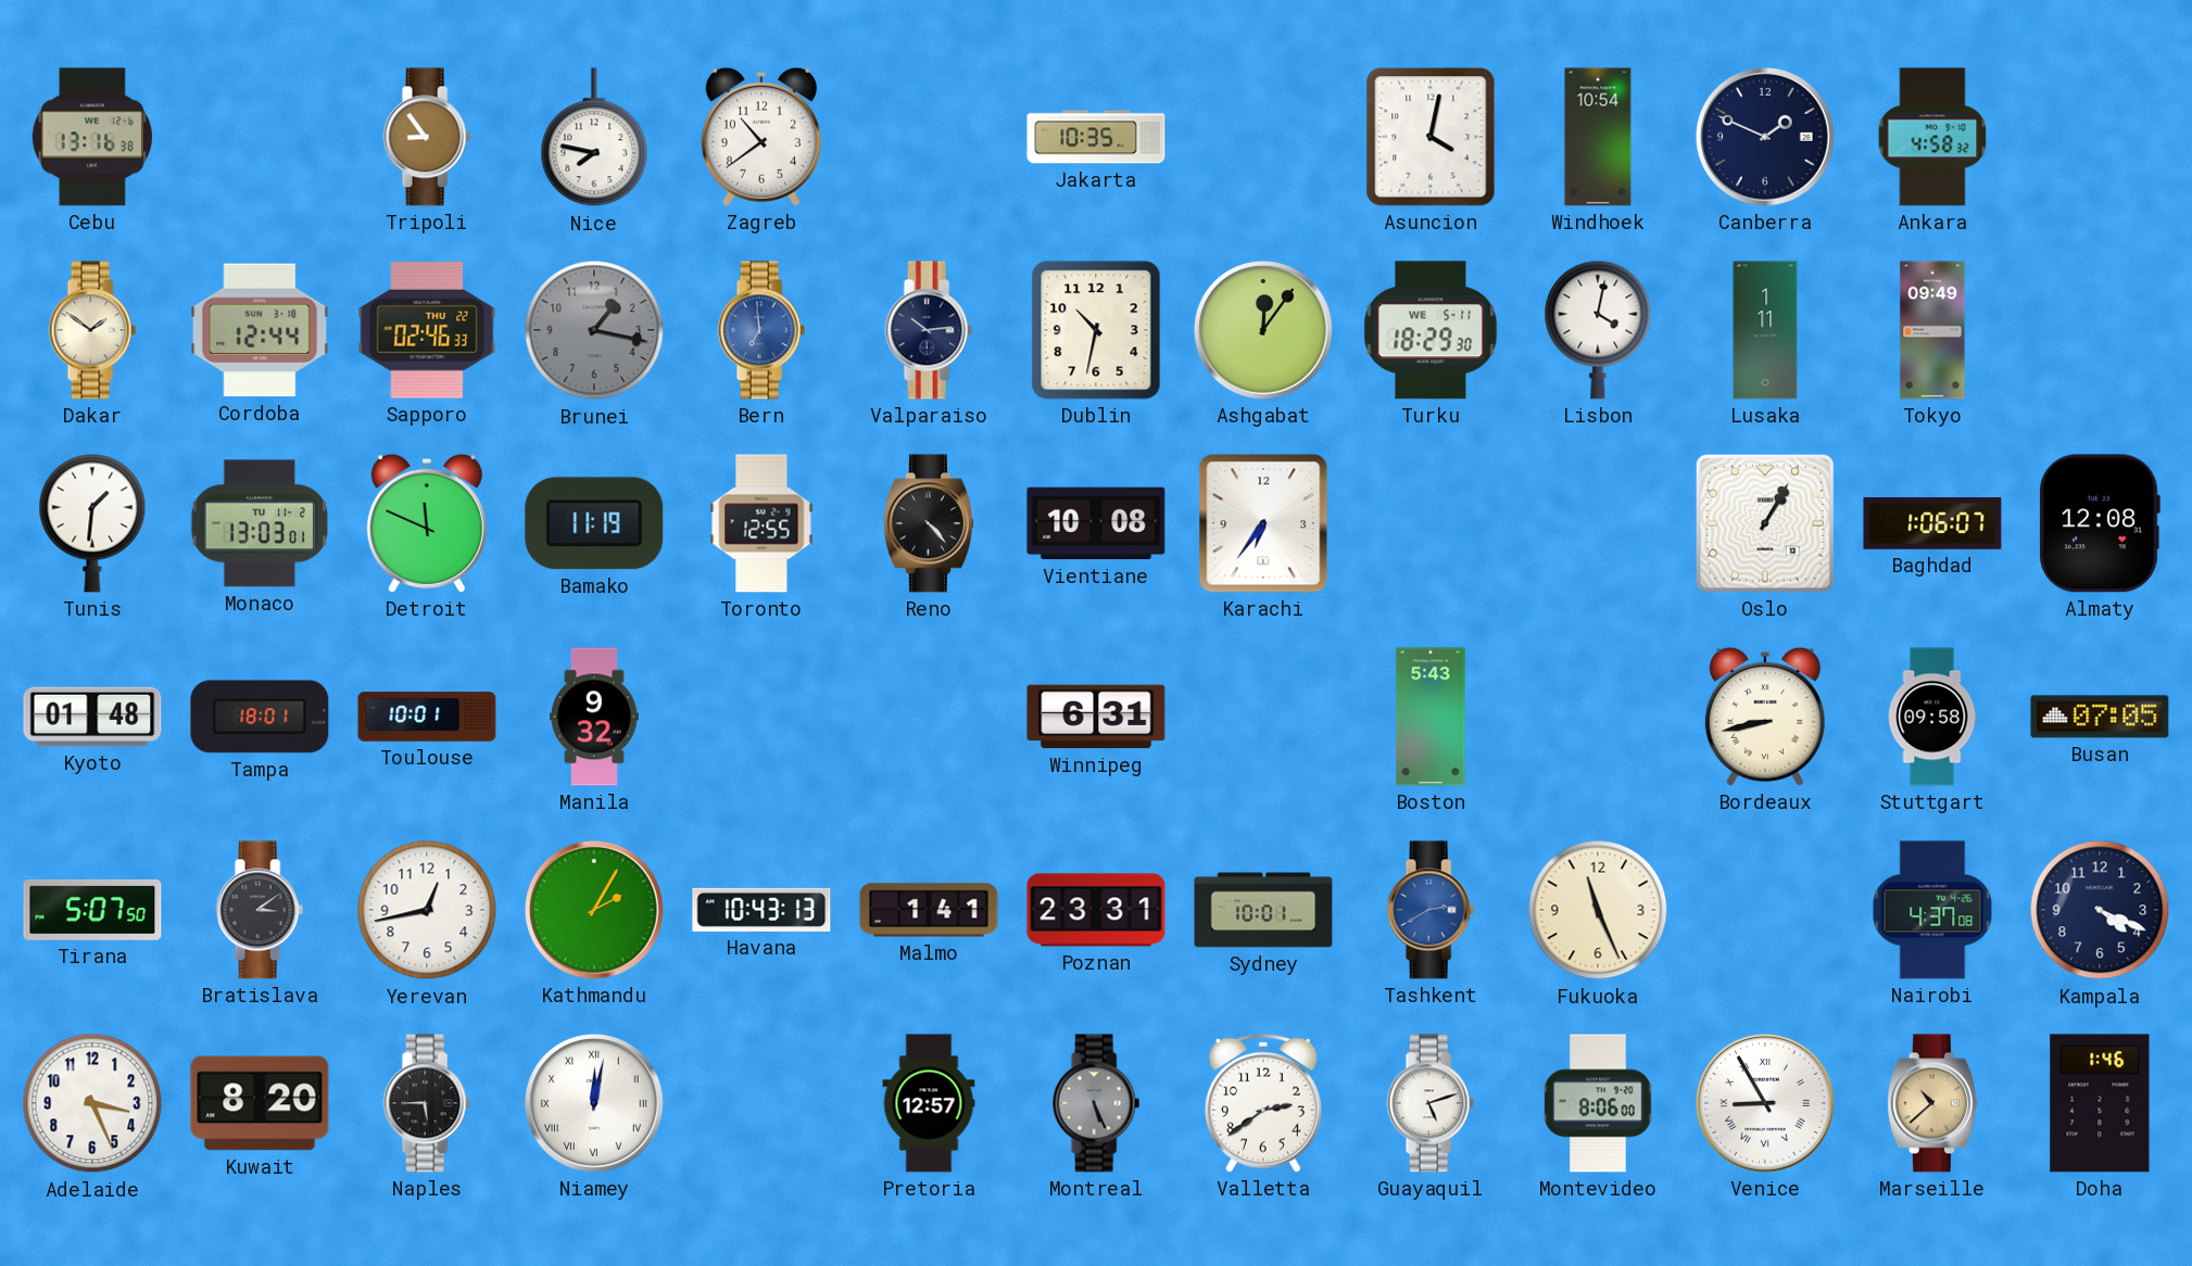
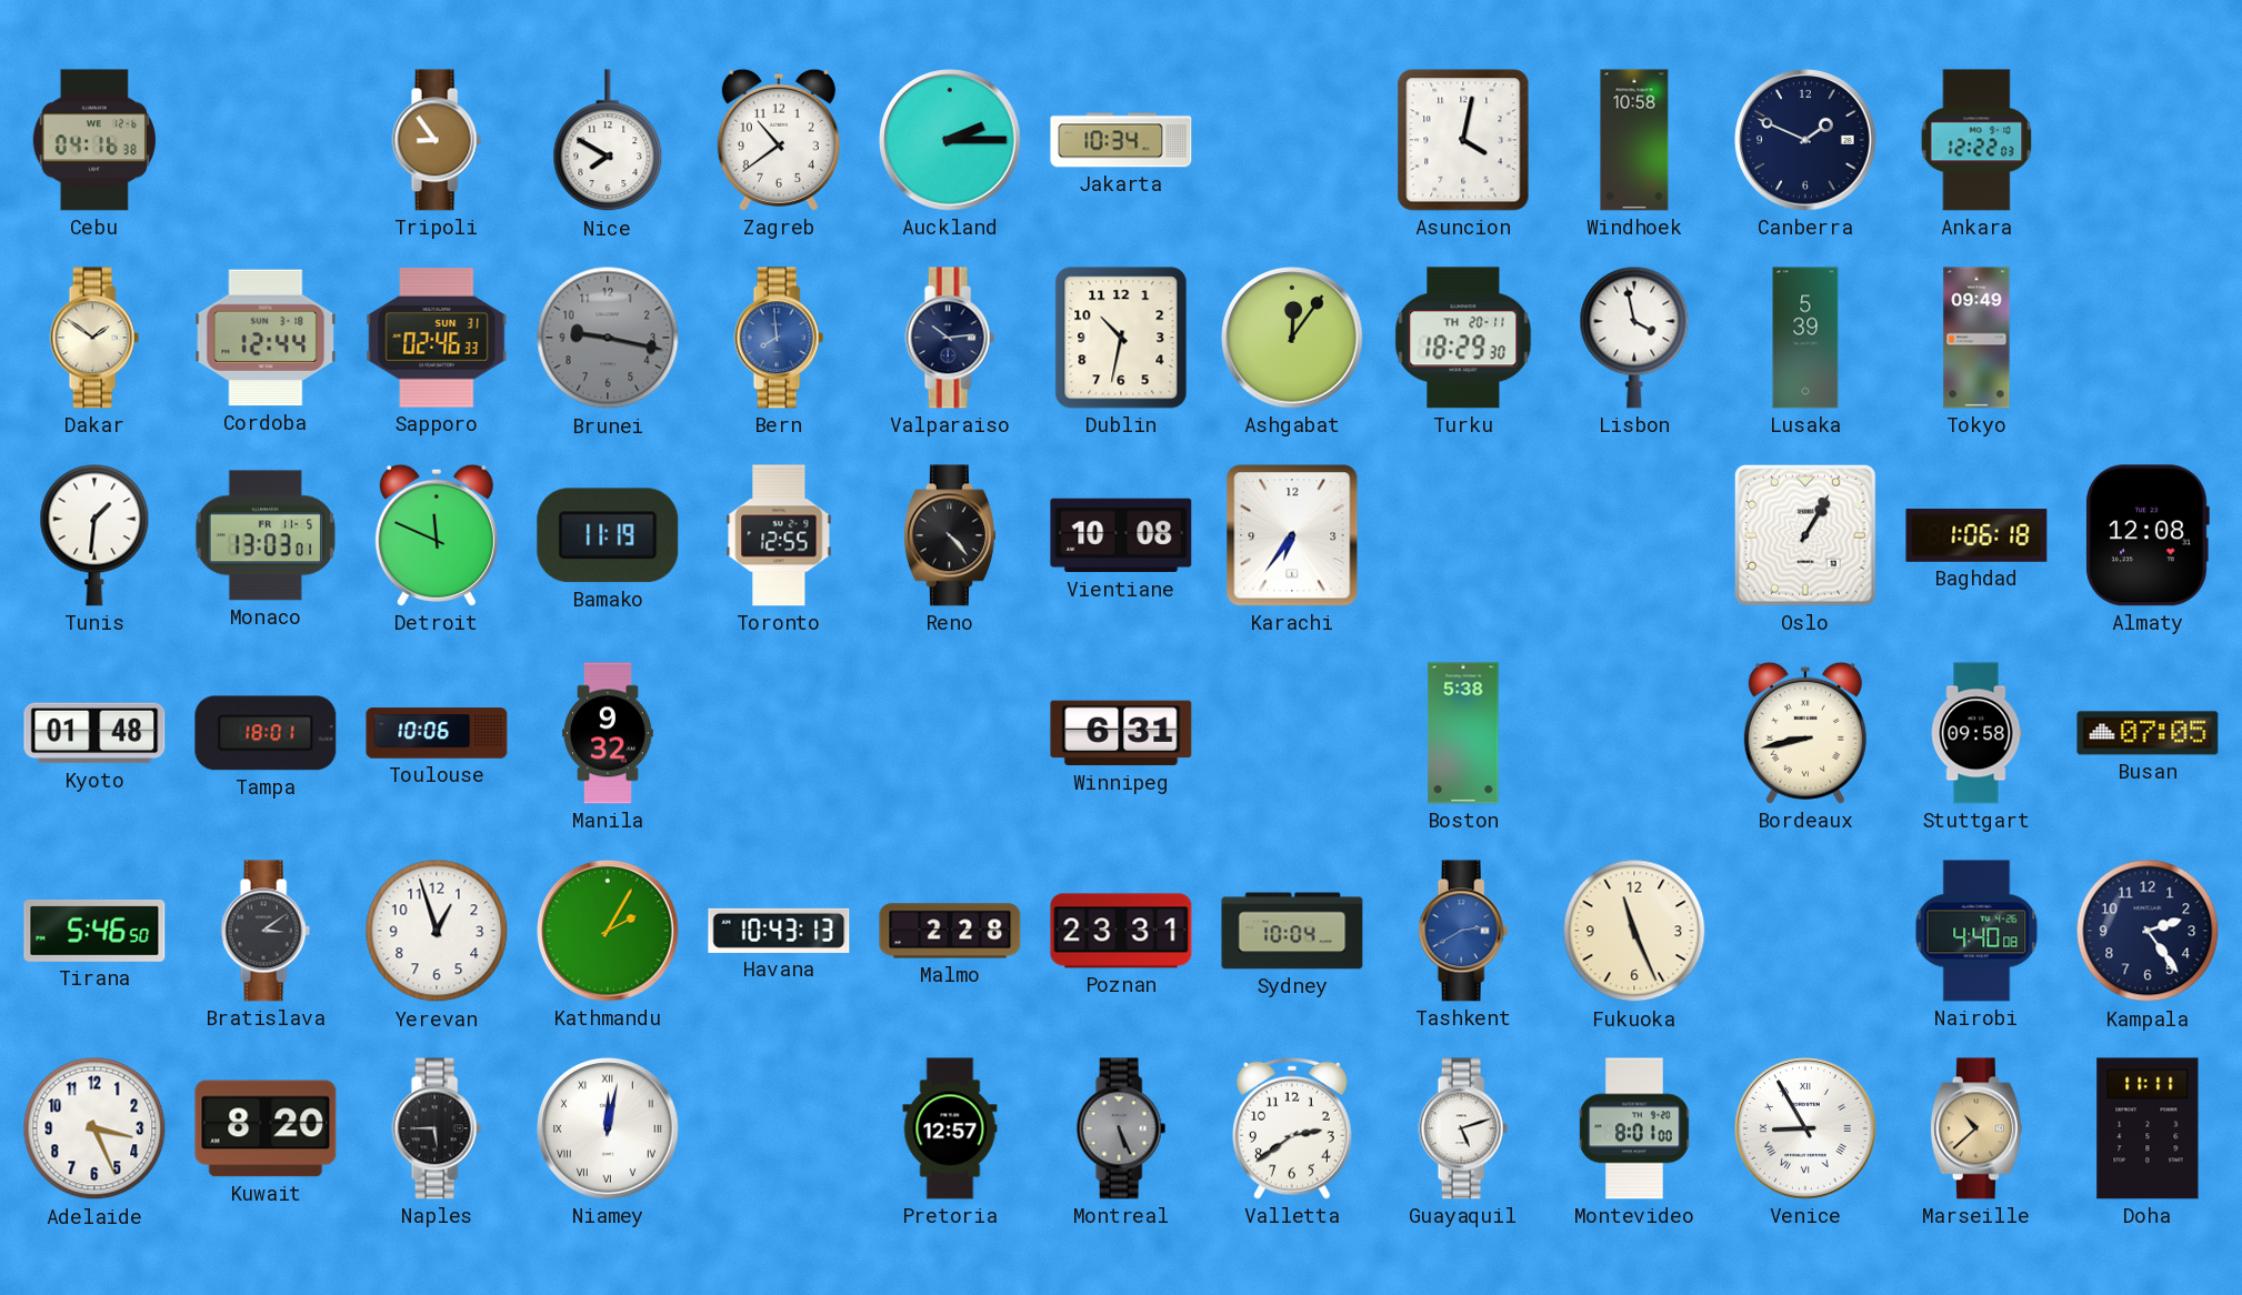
Cebu: 13:16 -> 04:16
Nice: 7:47 -> 7:50
Auckland: none -> 2:15
Jakarta: 10:35 -> 10:34
Windhoek: 10:54 -> 10:58
Ankara: 4:58 -> 12:22
Sapporo date: THU 22 -> SUN 31
Brunei: 1:17 -> 9:17
Bern: 6:59 -> 7:59
Turku date: WE 5-11 -> TH 20-11
Lisbon: 4:02 -> 3:58
Lusaka: 1:11 -> 5:39
Monaco date: TU 11-2 -> FR 11-5
Baghdad: 1:06:07 -> 1:06:18
Toulouse: 10:01 -> 10:06
Boston: 5:43 -> 5:38
Tirana: 5:07 -> 5:46
Yerevan: 12:43 -> 12:57
Malmo: 1:41 -> 2:28
Sydney: 10:01 -> 10:04
Nairobi: 4:37 -> 4:40
Kampala: 4:19 -> 2:24
Montevideo: 8:06 -> 8:01
Doha: 1:46 -> 11:11
